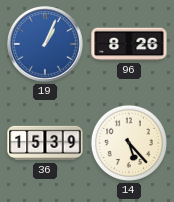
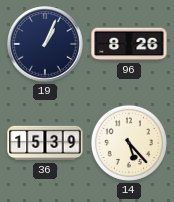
19 dial: blue -> navy
